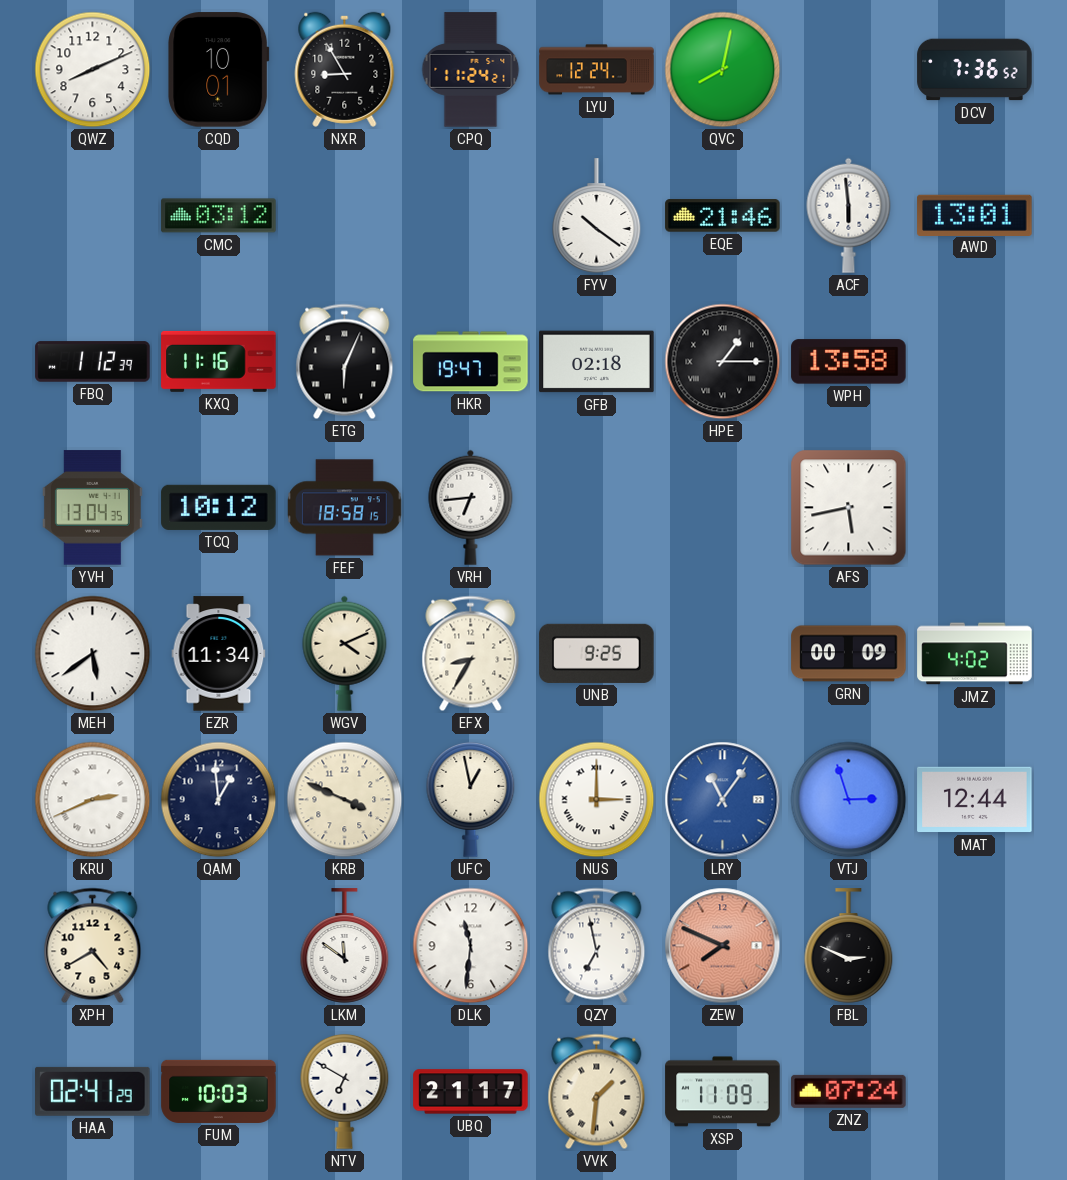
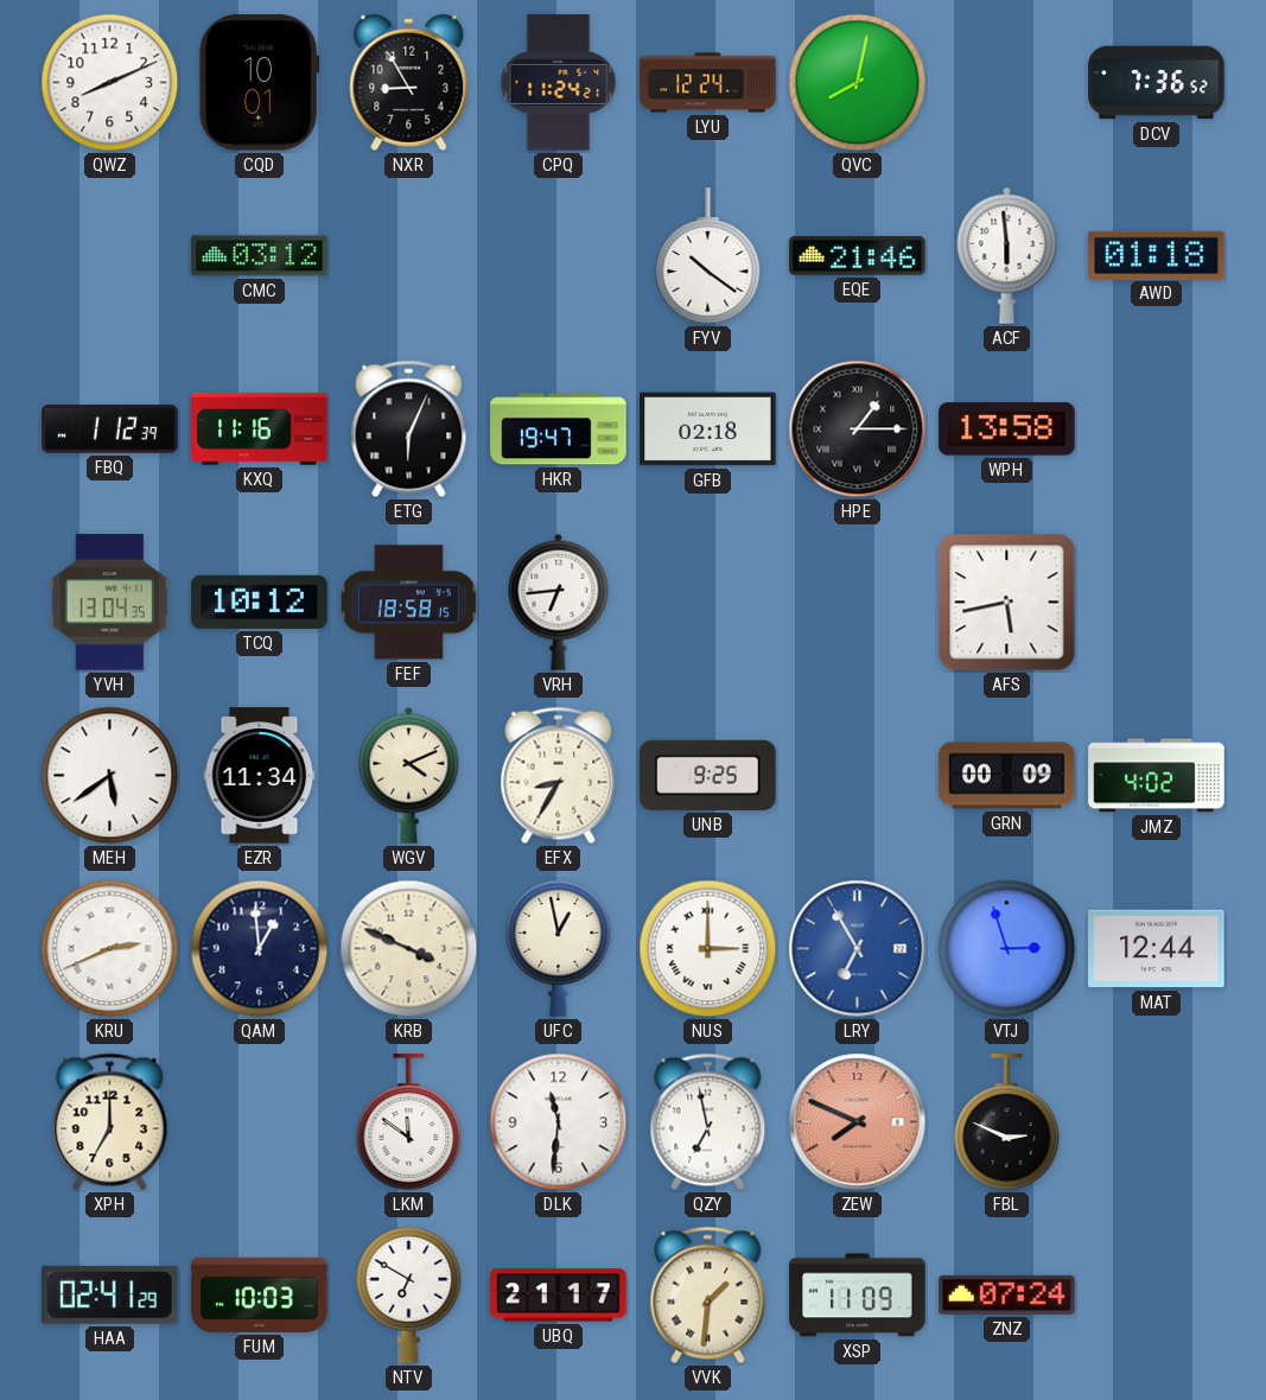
AWD: 13:01 -> 01:18
LRY: 11:06 -> 6:55
XPH: 4:40 -> 7:00
